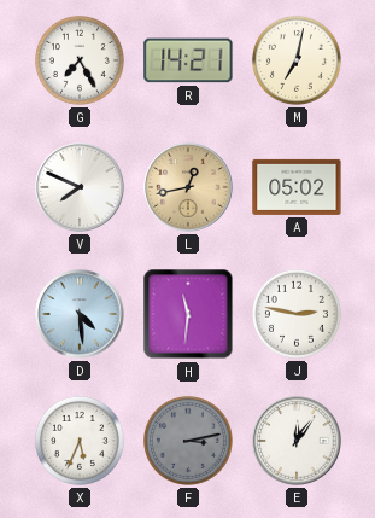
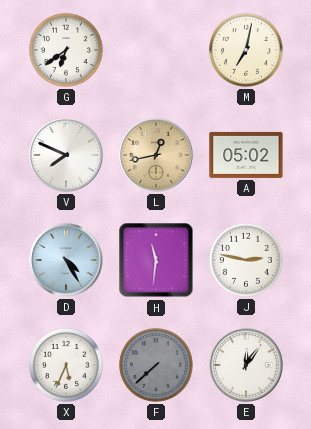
G: 7:25 -> 6:39
R: 14:21 -> none
D: 4:29 -> 4:25
F: 3:13 -> 7:38
